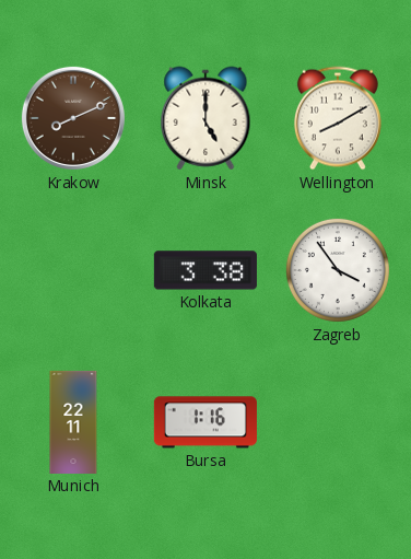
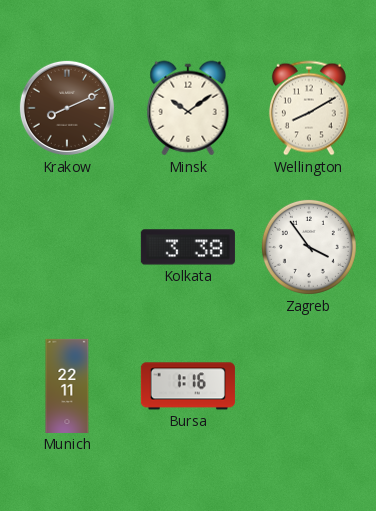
Minsk: 5:00 -> 10:09
